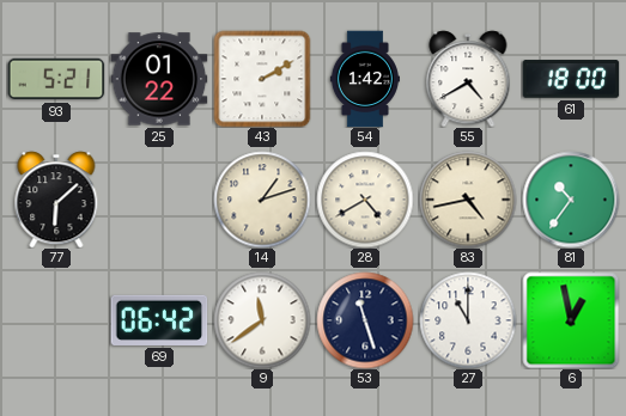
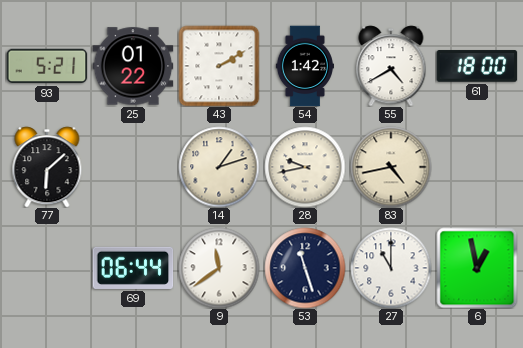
28: 4:40 -> 9:43
81: 10:36 -> none
69: 06:42 -> 06:44
